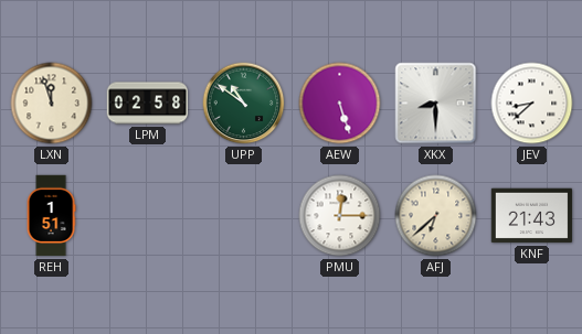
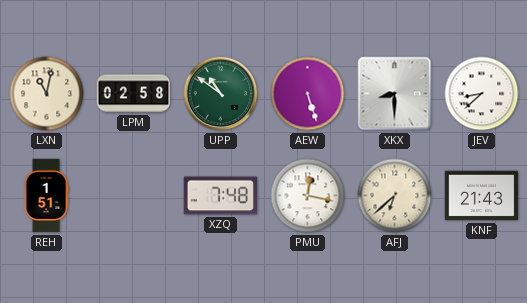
LXN: 11:57 -> 11:02
XZQ: none -> 7:48
PMU: 12:15 -> 12:17
